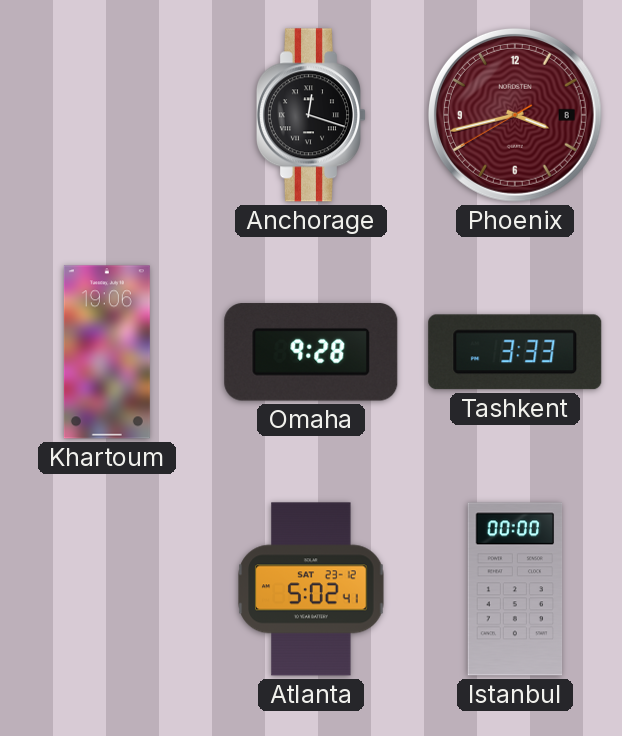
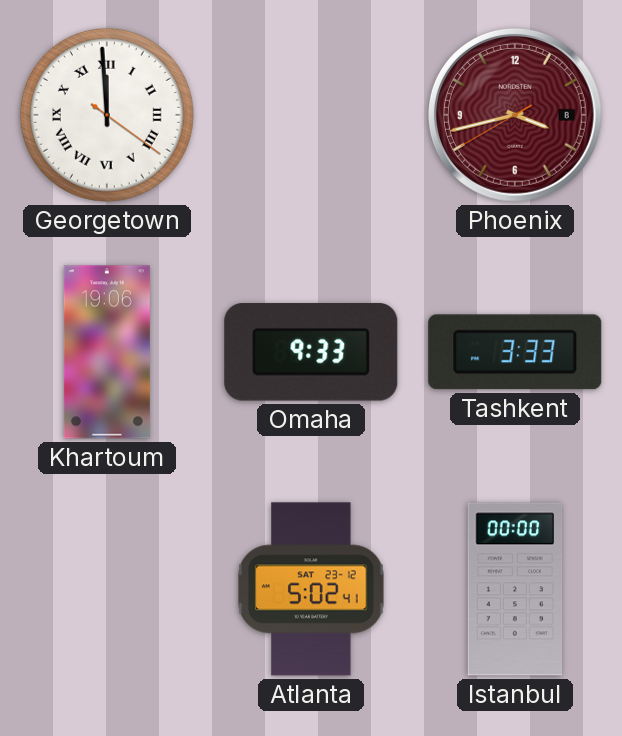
Georgetown: none -> 11:59
Anchorage: 12:18 -> none
Omaha: 9:28 -> 9:33
